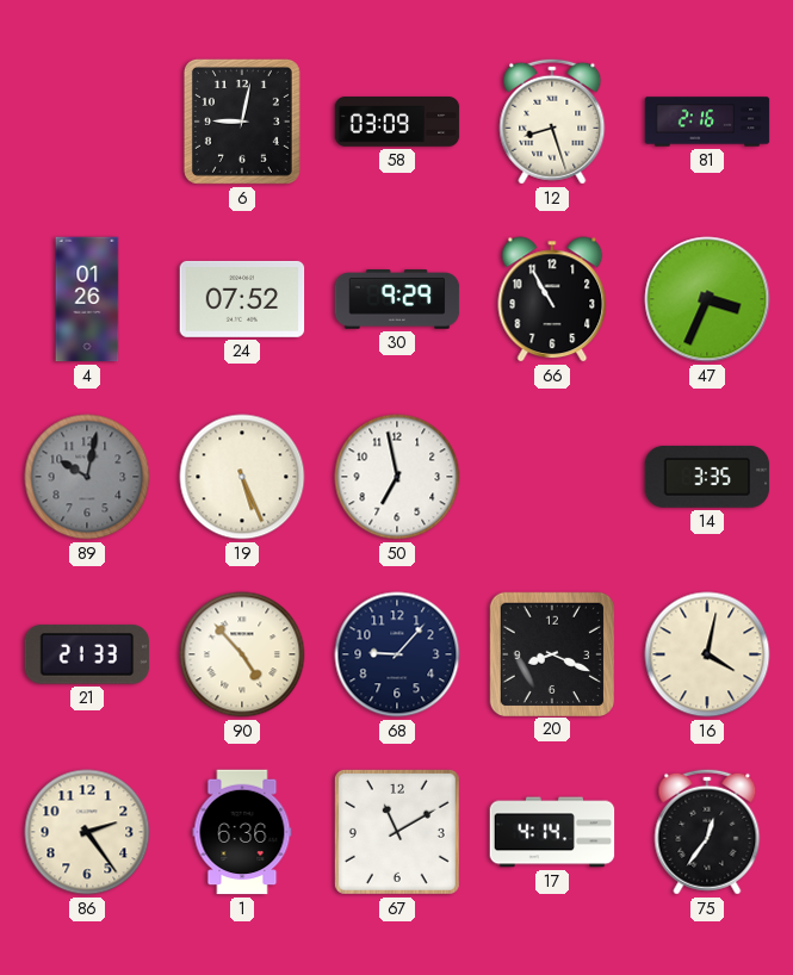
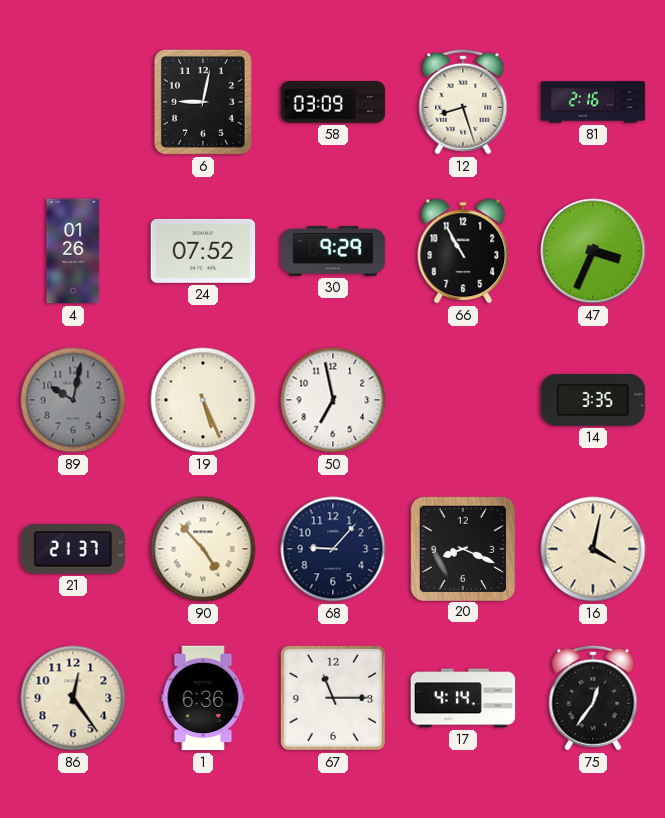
21: 21:33 -> 21:37
86: 2:24 -> 12:24
67: 11:10 -> 11:15
